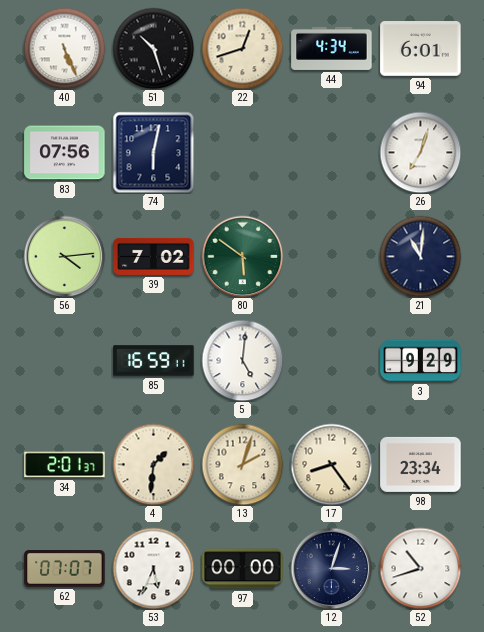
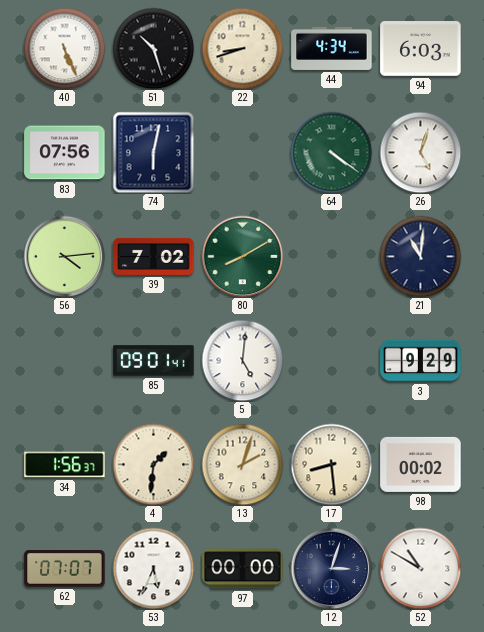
22: 12:42 -> 8:42
94: 6:01 -> 6:03
64: none -> 4:21
26: 7:03 -> 5:03
80: 5:51 -> 8:10
85: 16:59 -> 09:01
34: 2:01 -> 1:56
17: 8:24 -> 8:29
98: 23:34 -> 00:02
52: 10:42 -> 10:50
